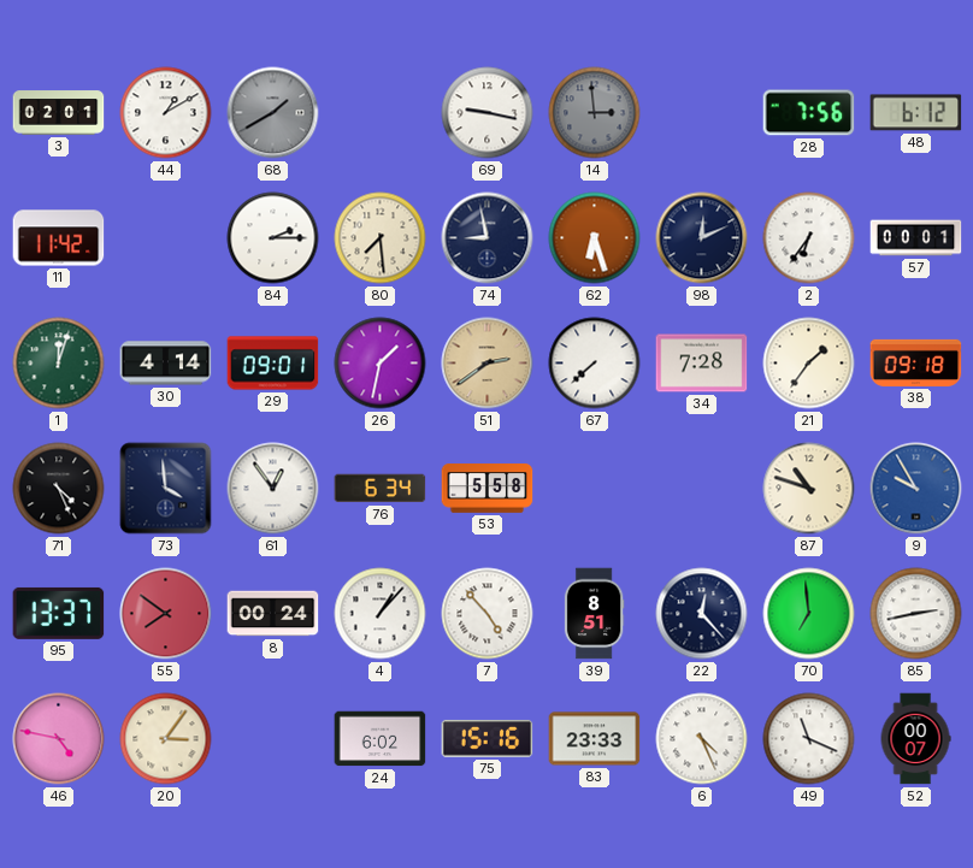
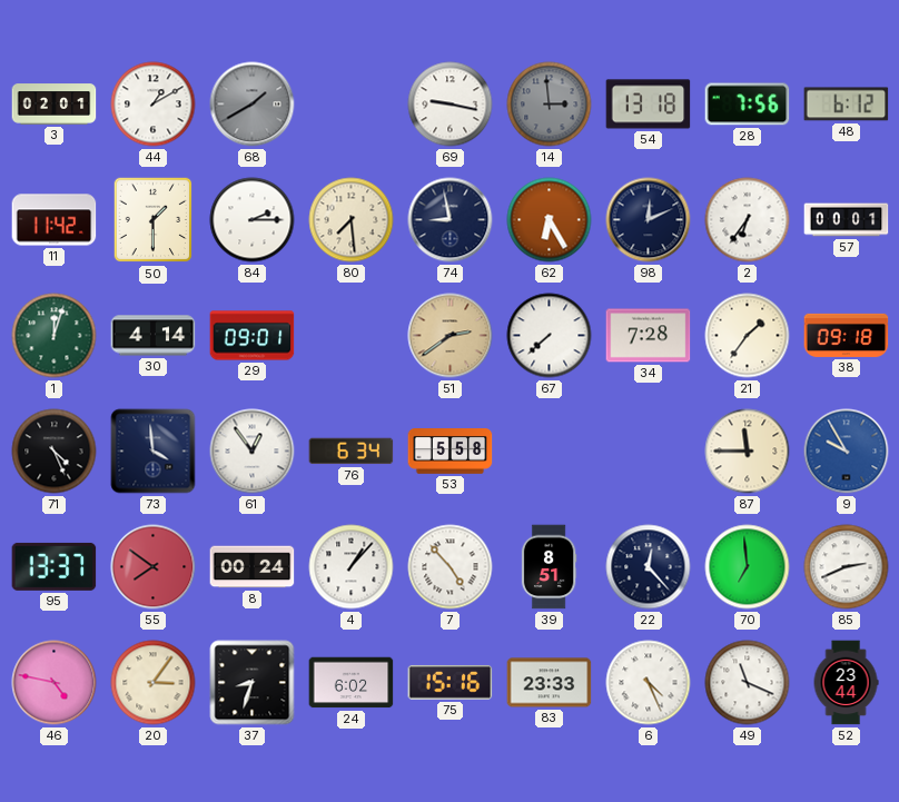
54: none -> 13:18
50: none -> 1:30
62: 6:27 -> 6:25
26: 1:32 -> none
87: 10:48 -> 11:45
85: 2:43 -> 2:41
37: none -> 8:33
52: 00:07 -> 23:44
